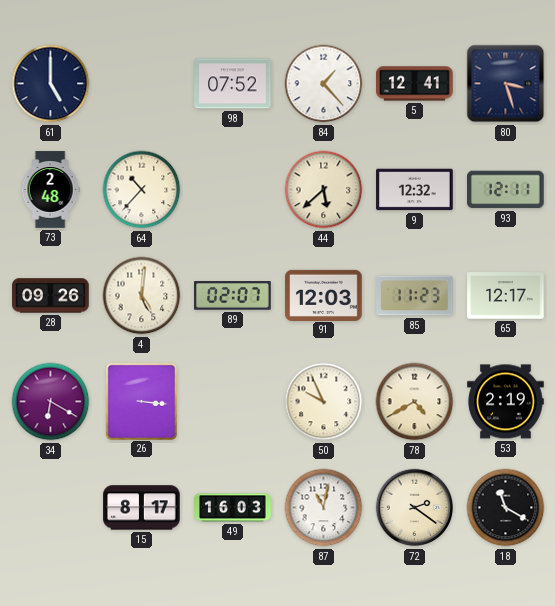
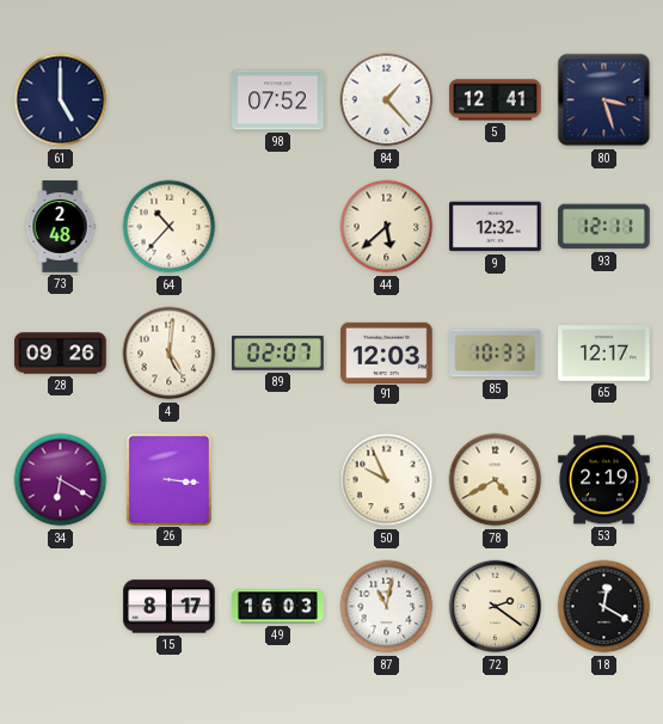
85: 11:23 -> 10:33
18: 11:20 -> 12:20
